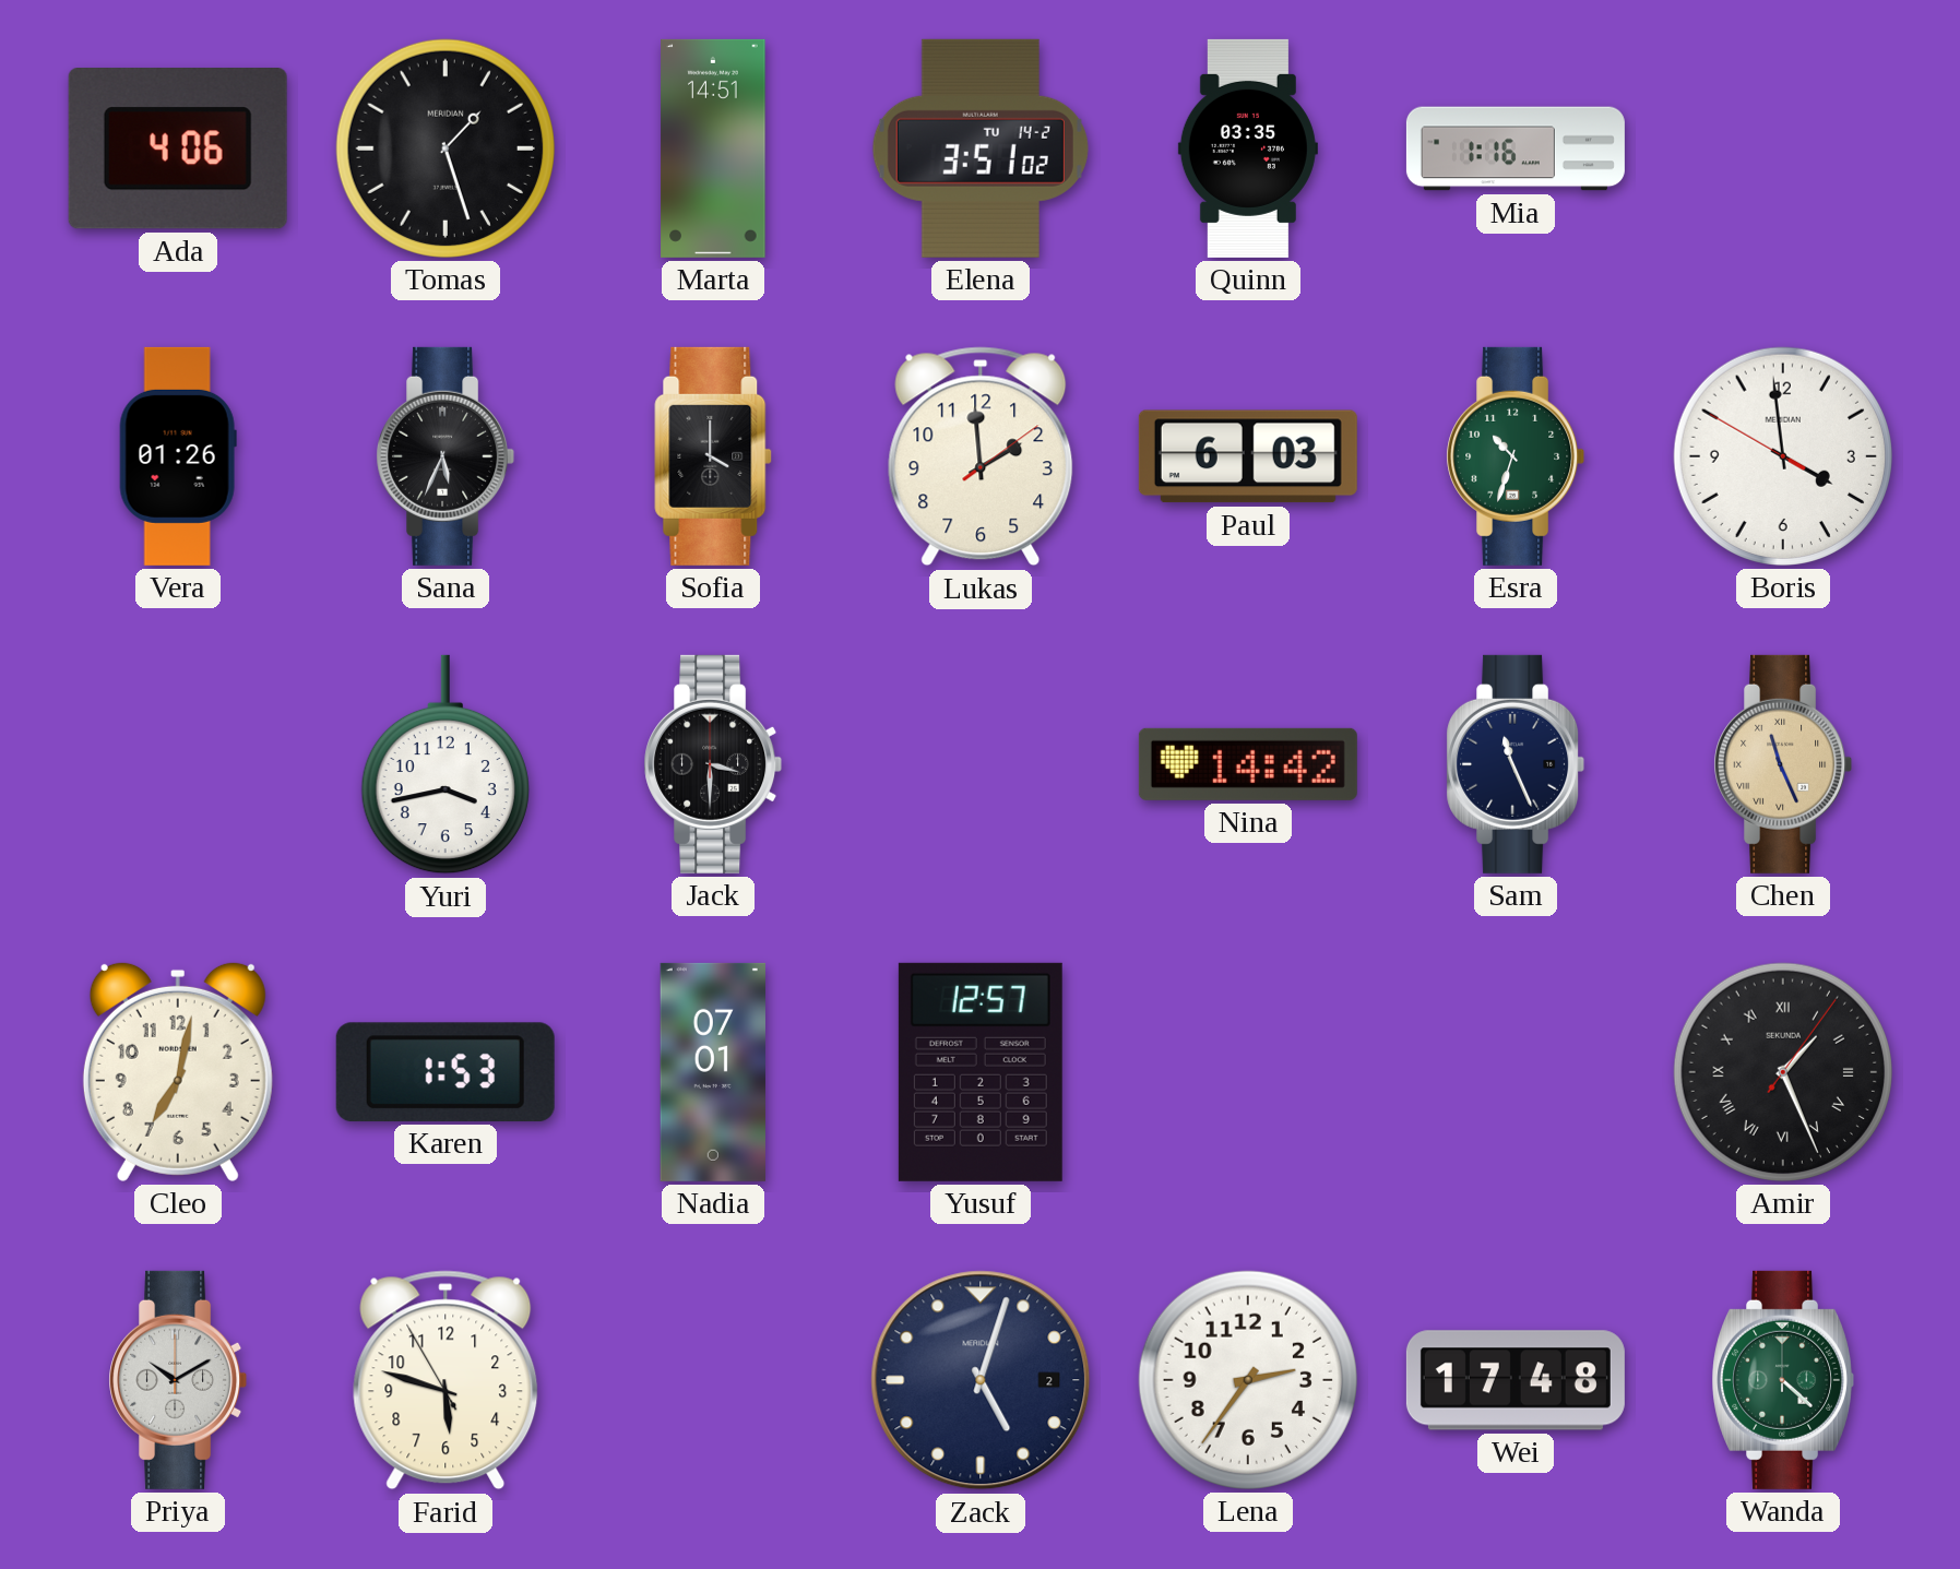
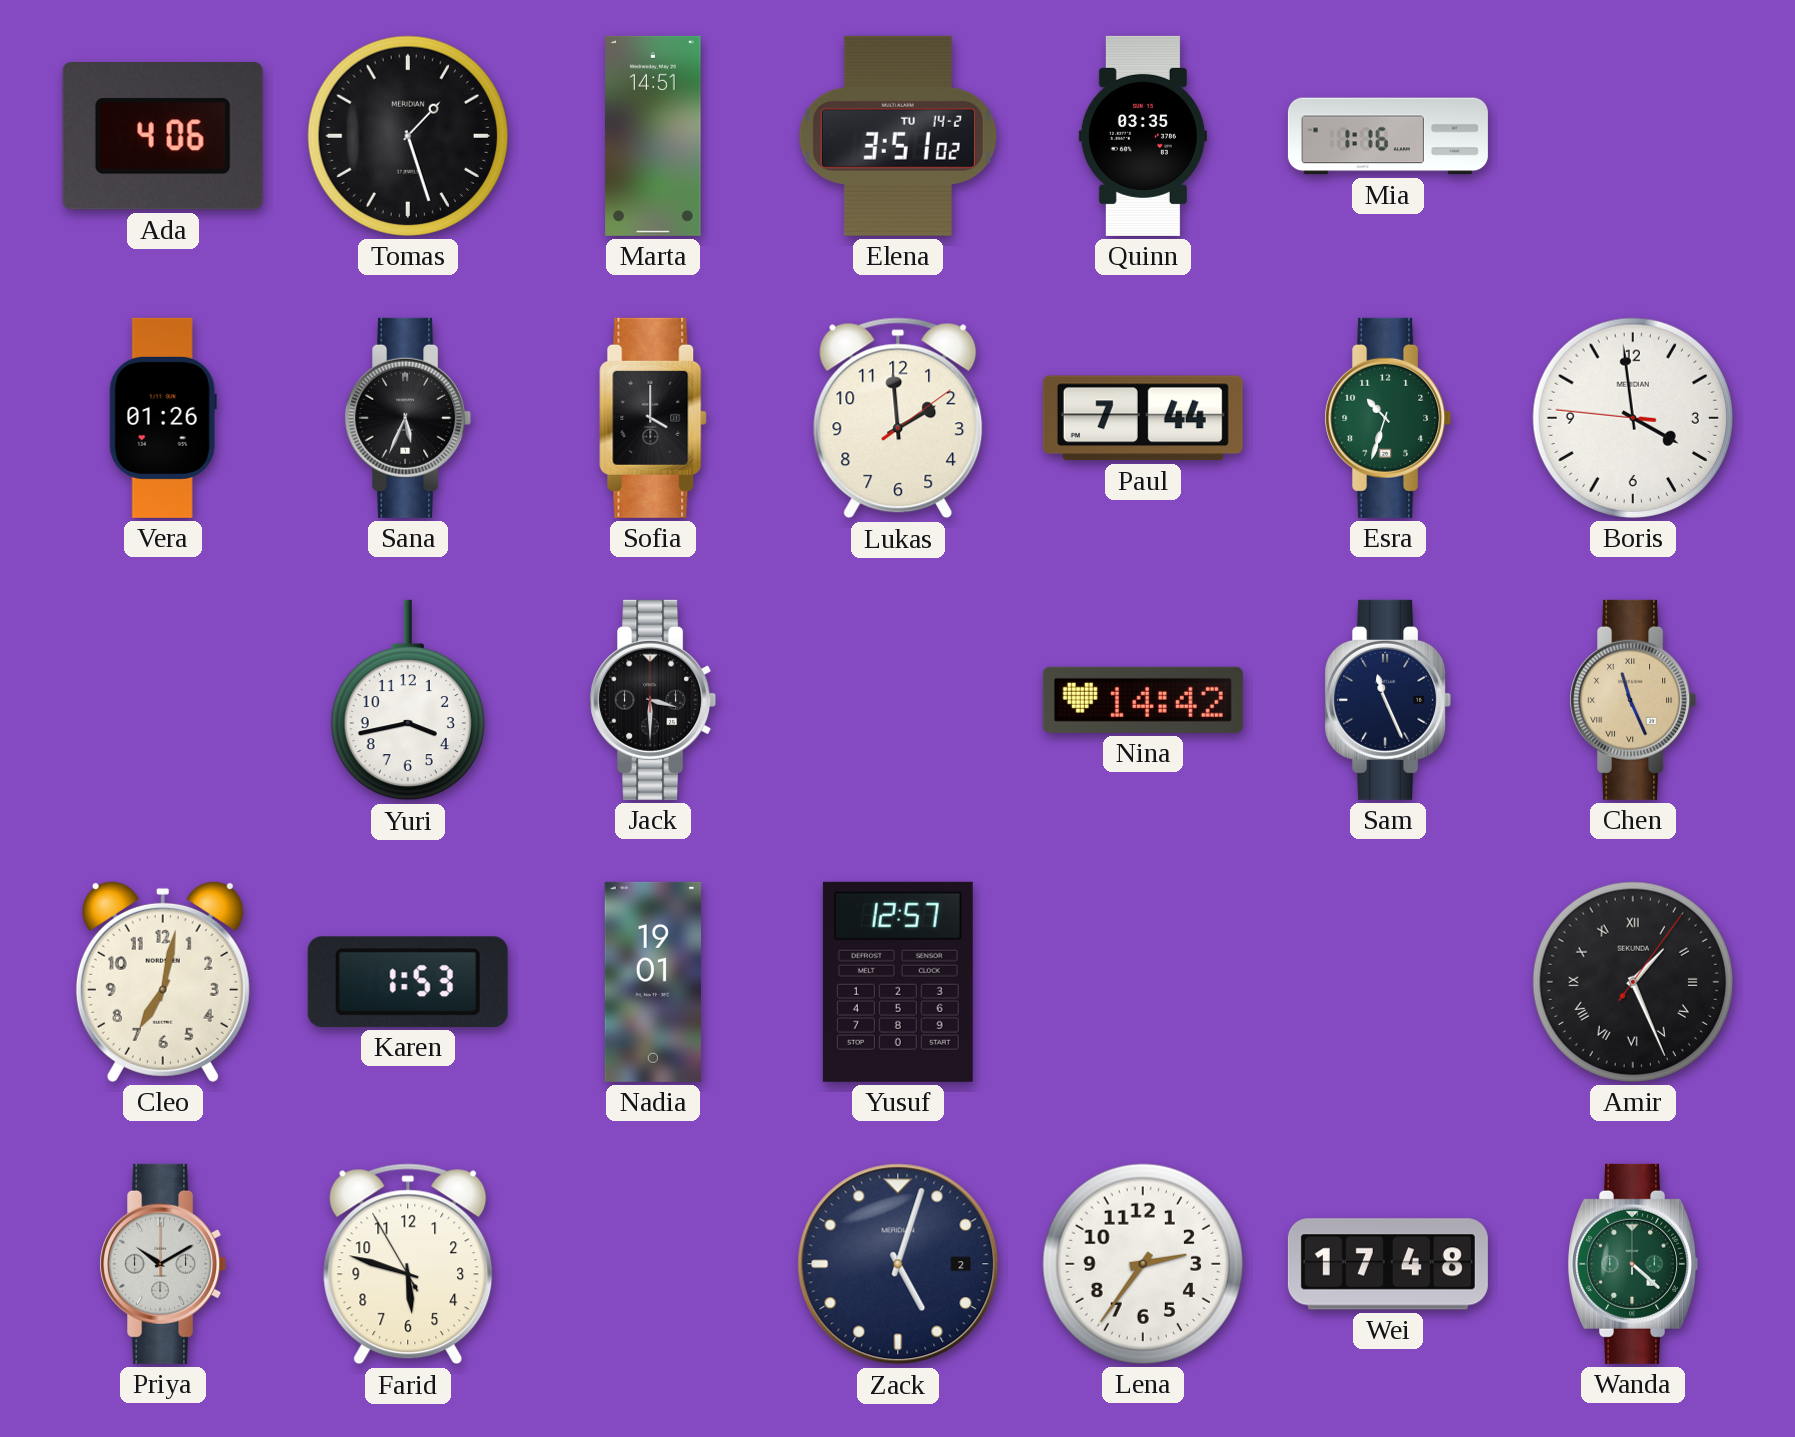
Paul: 6:03 -> 7:44
Boris: 3:58:50 -> 3:58:46
Nadia: 07:01 -> 19:01
